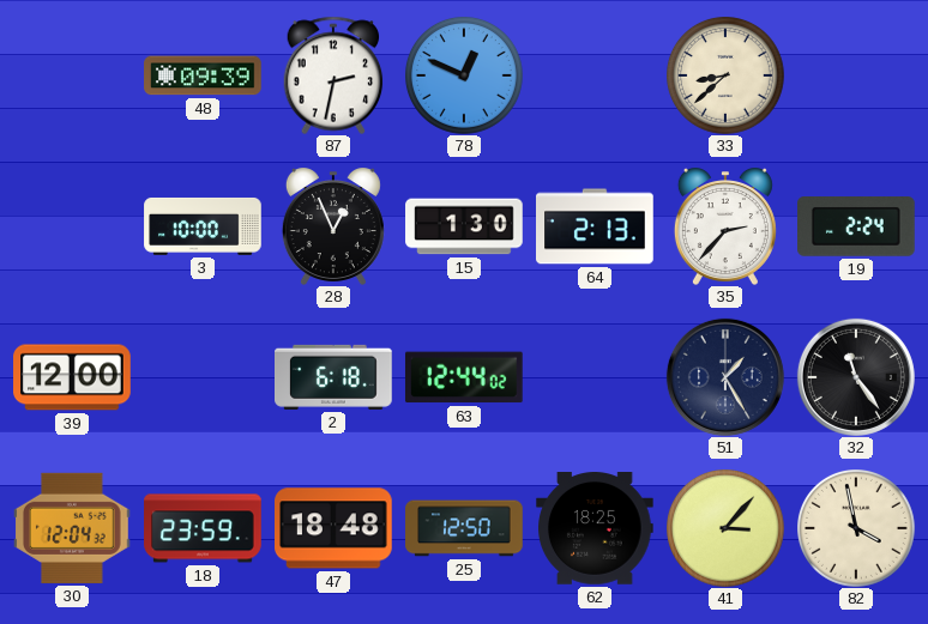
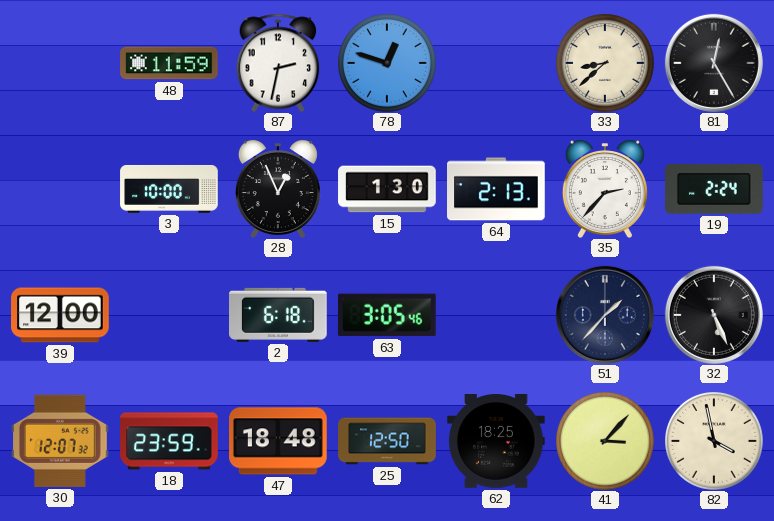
48: 09:39 -> 11:59
78: 12:49 -> 12:48
81: none -> 12:25
63: 12:44 -> 3:05
51: 1:25 -> 1:37
32: 11:24 -> 5:26
30: 12:04 -> 12:07
